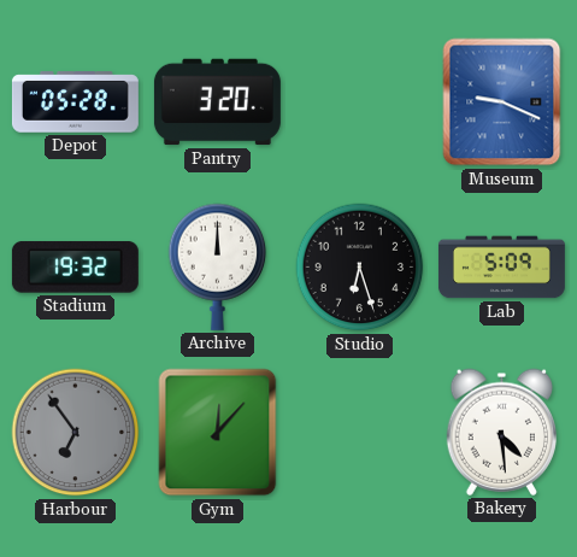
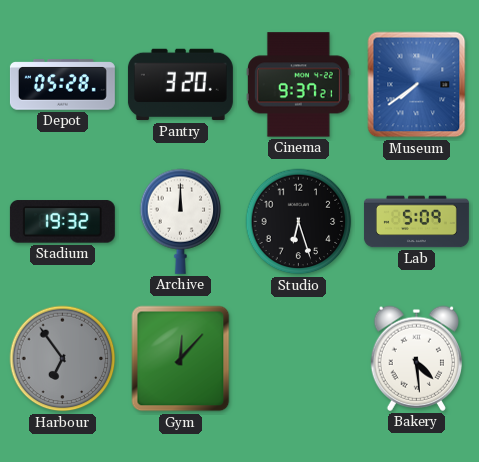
Cinema: none -> 9:37
Museum: 9:19 -> 7:39
